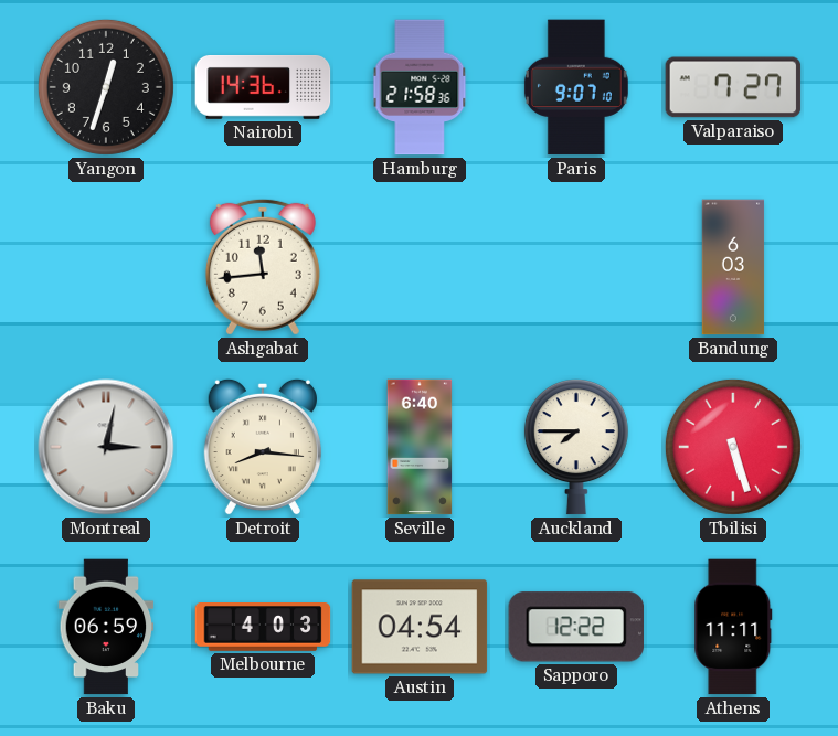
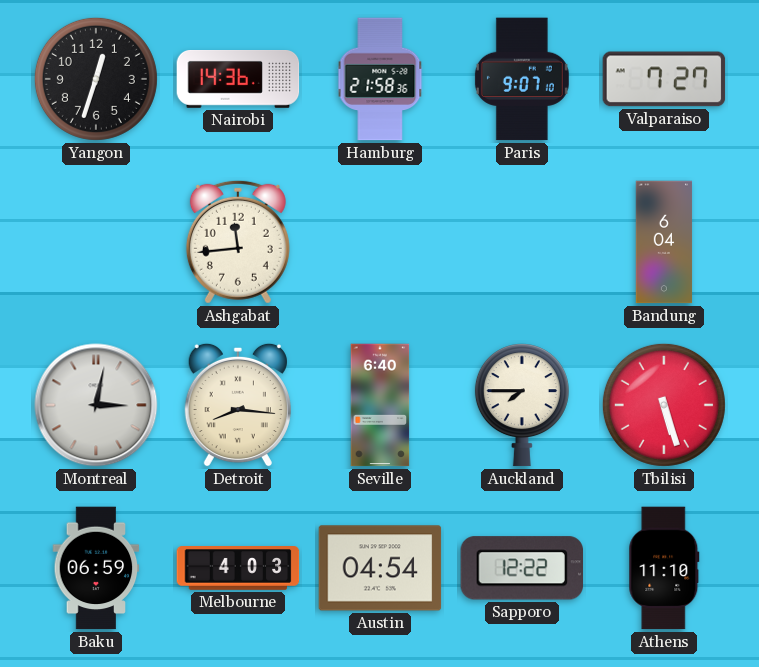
Bandung: 6:03 -> 6:04
Athens: 11:11 -> 11:10
